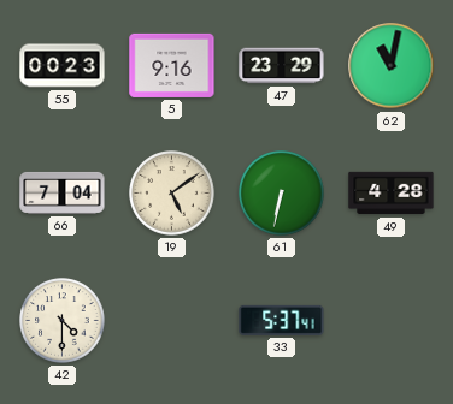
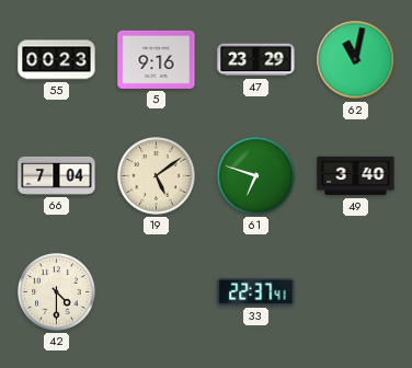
61: 6:32 -> 6:48
49: 4:28 -> 3:40
33: 5:37 -> 22:37
